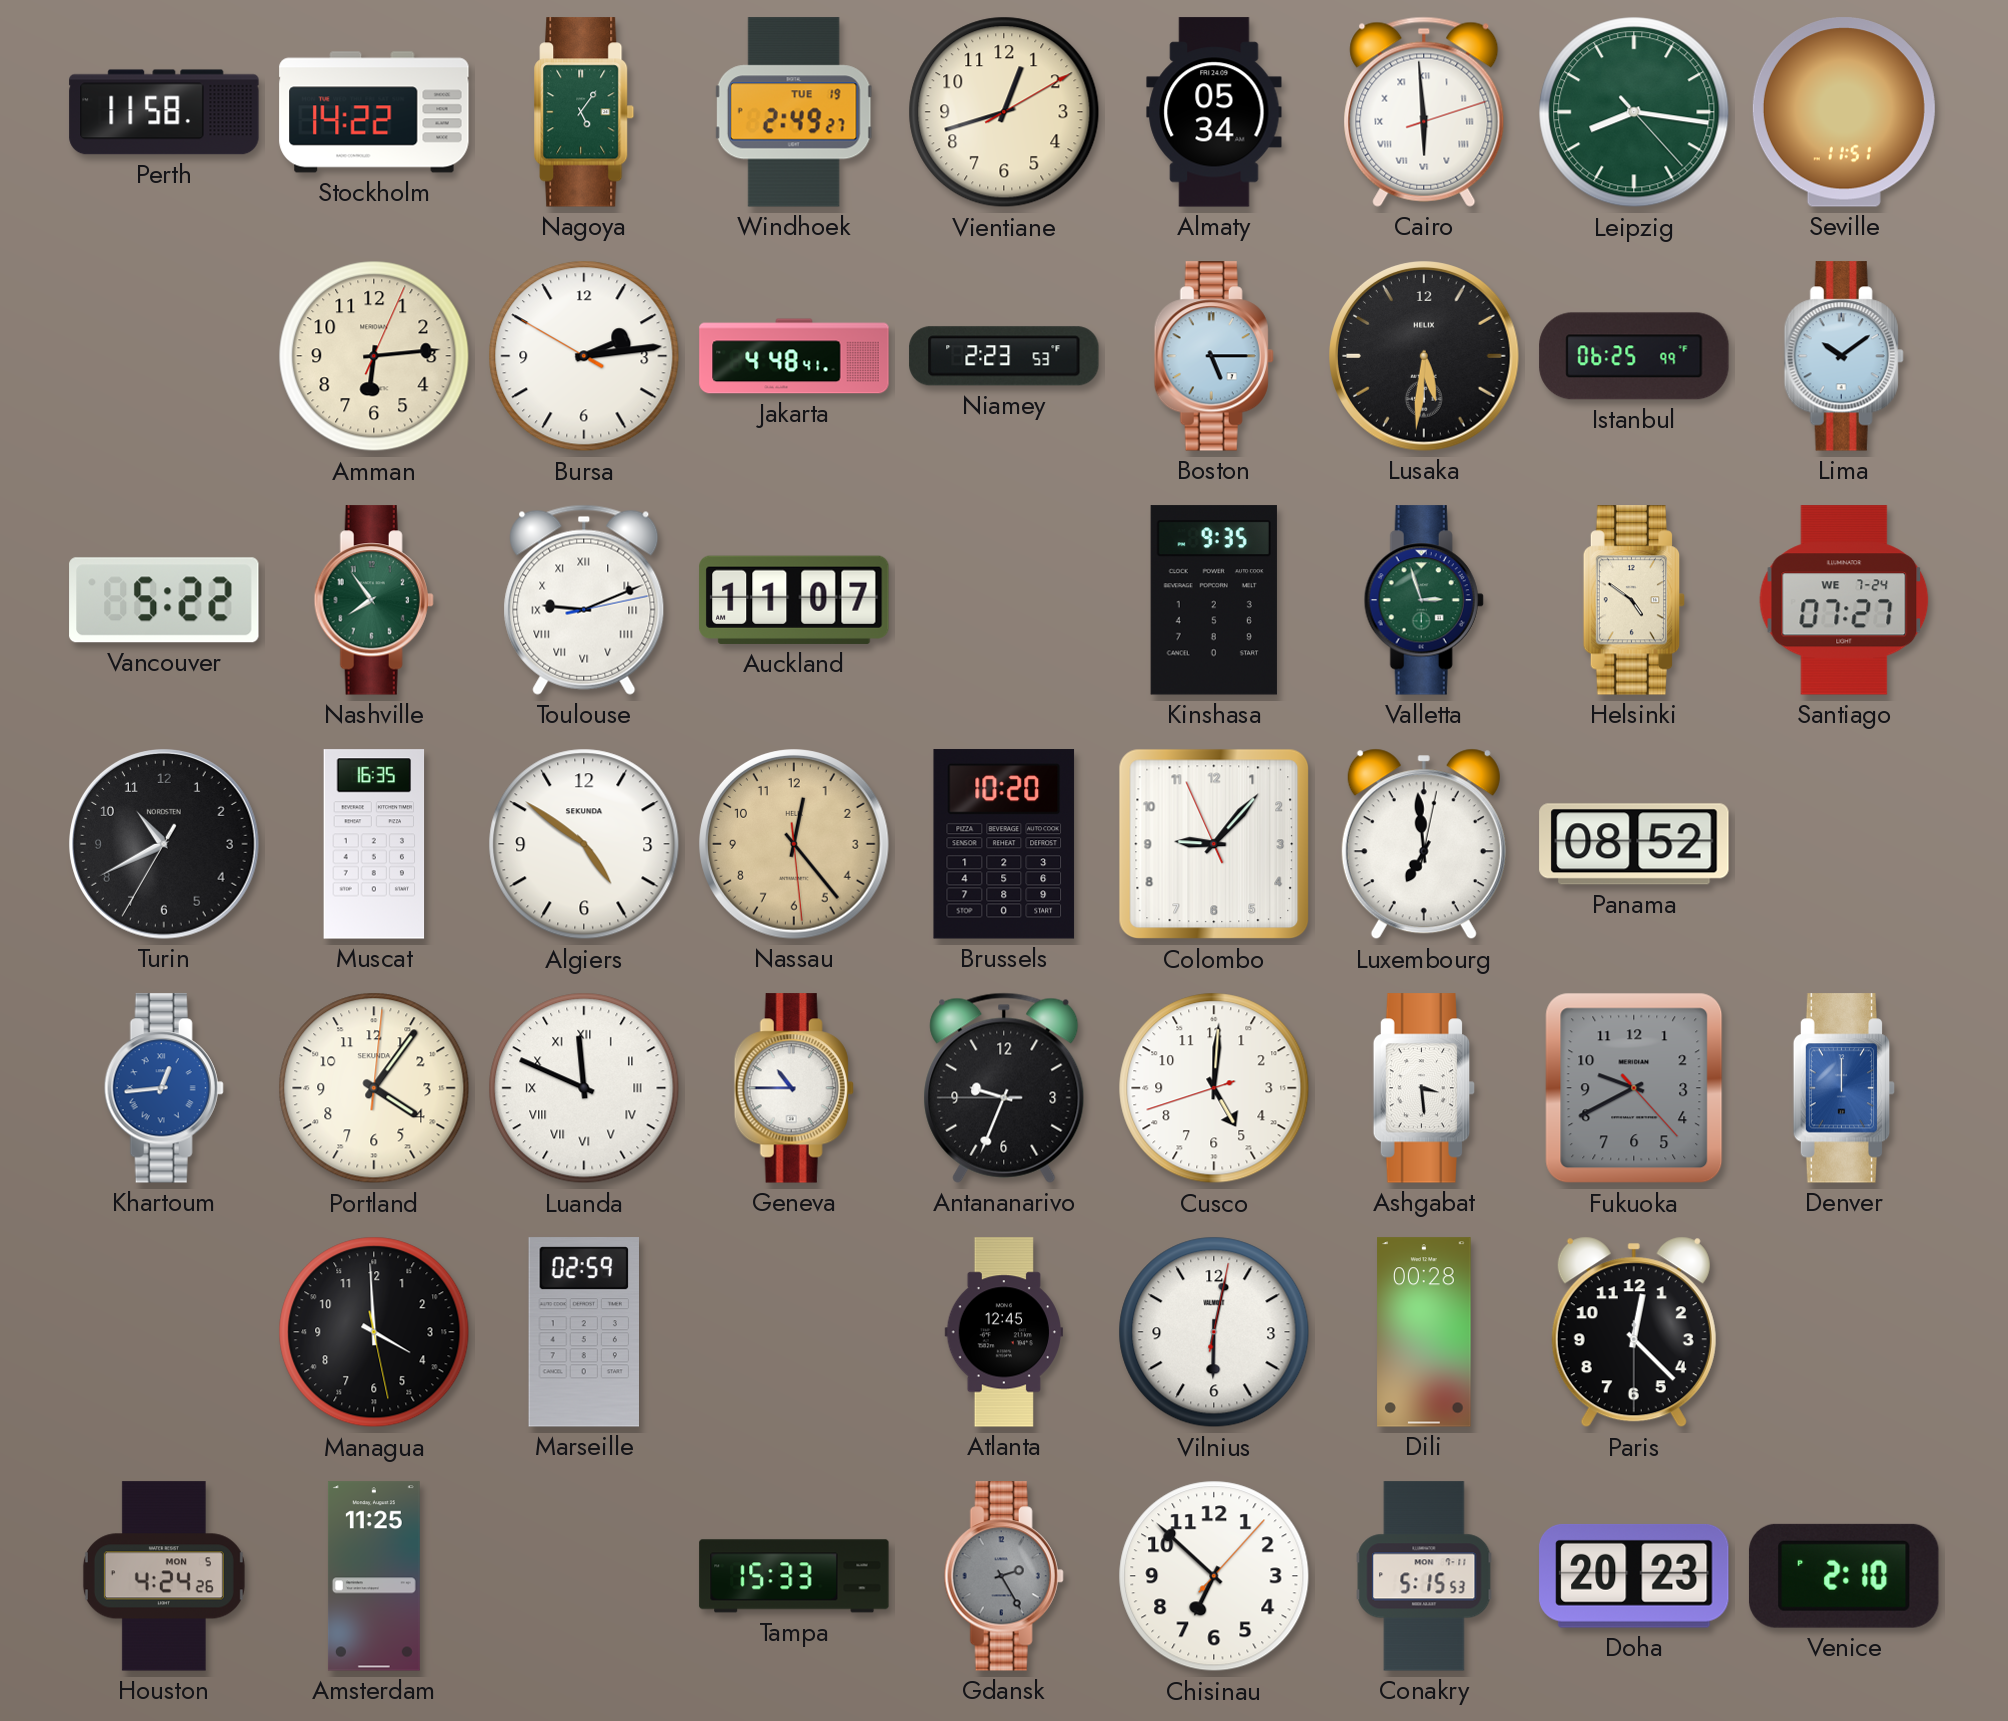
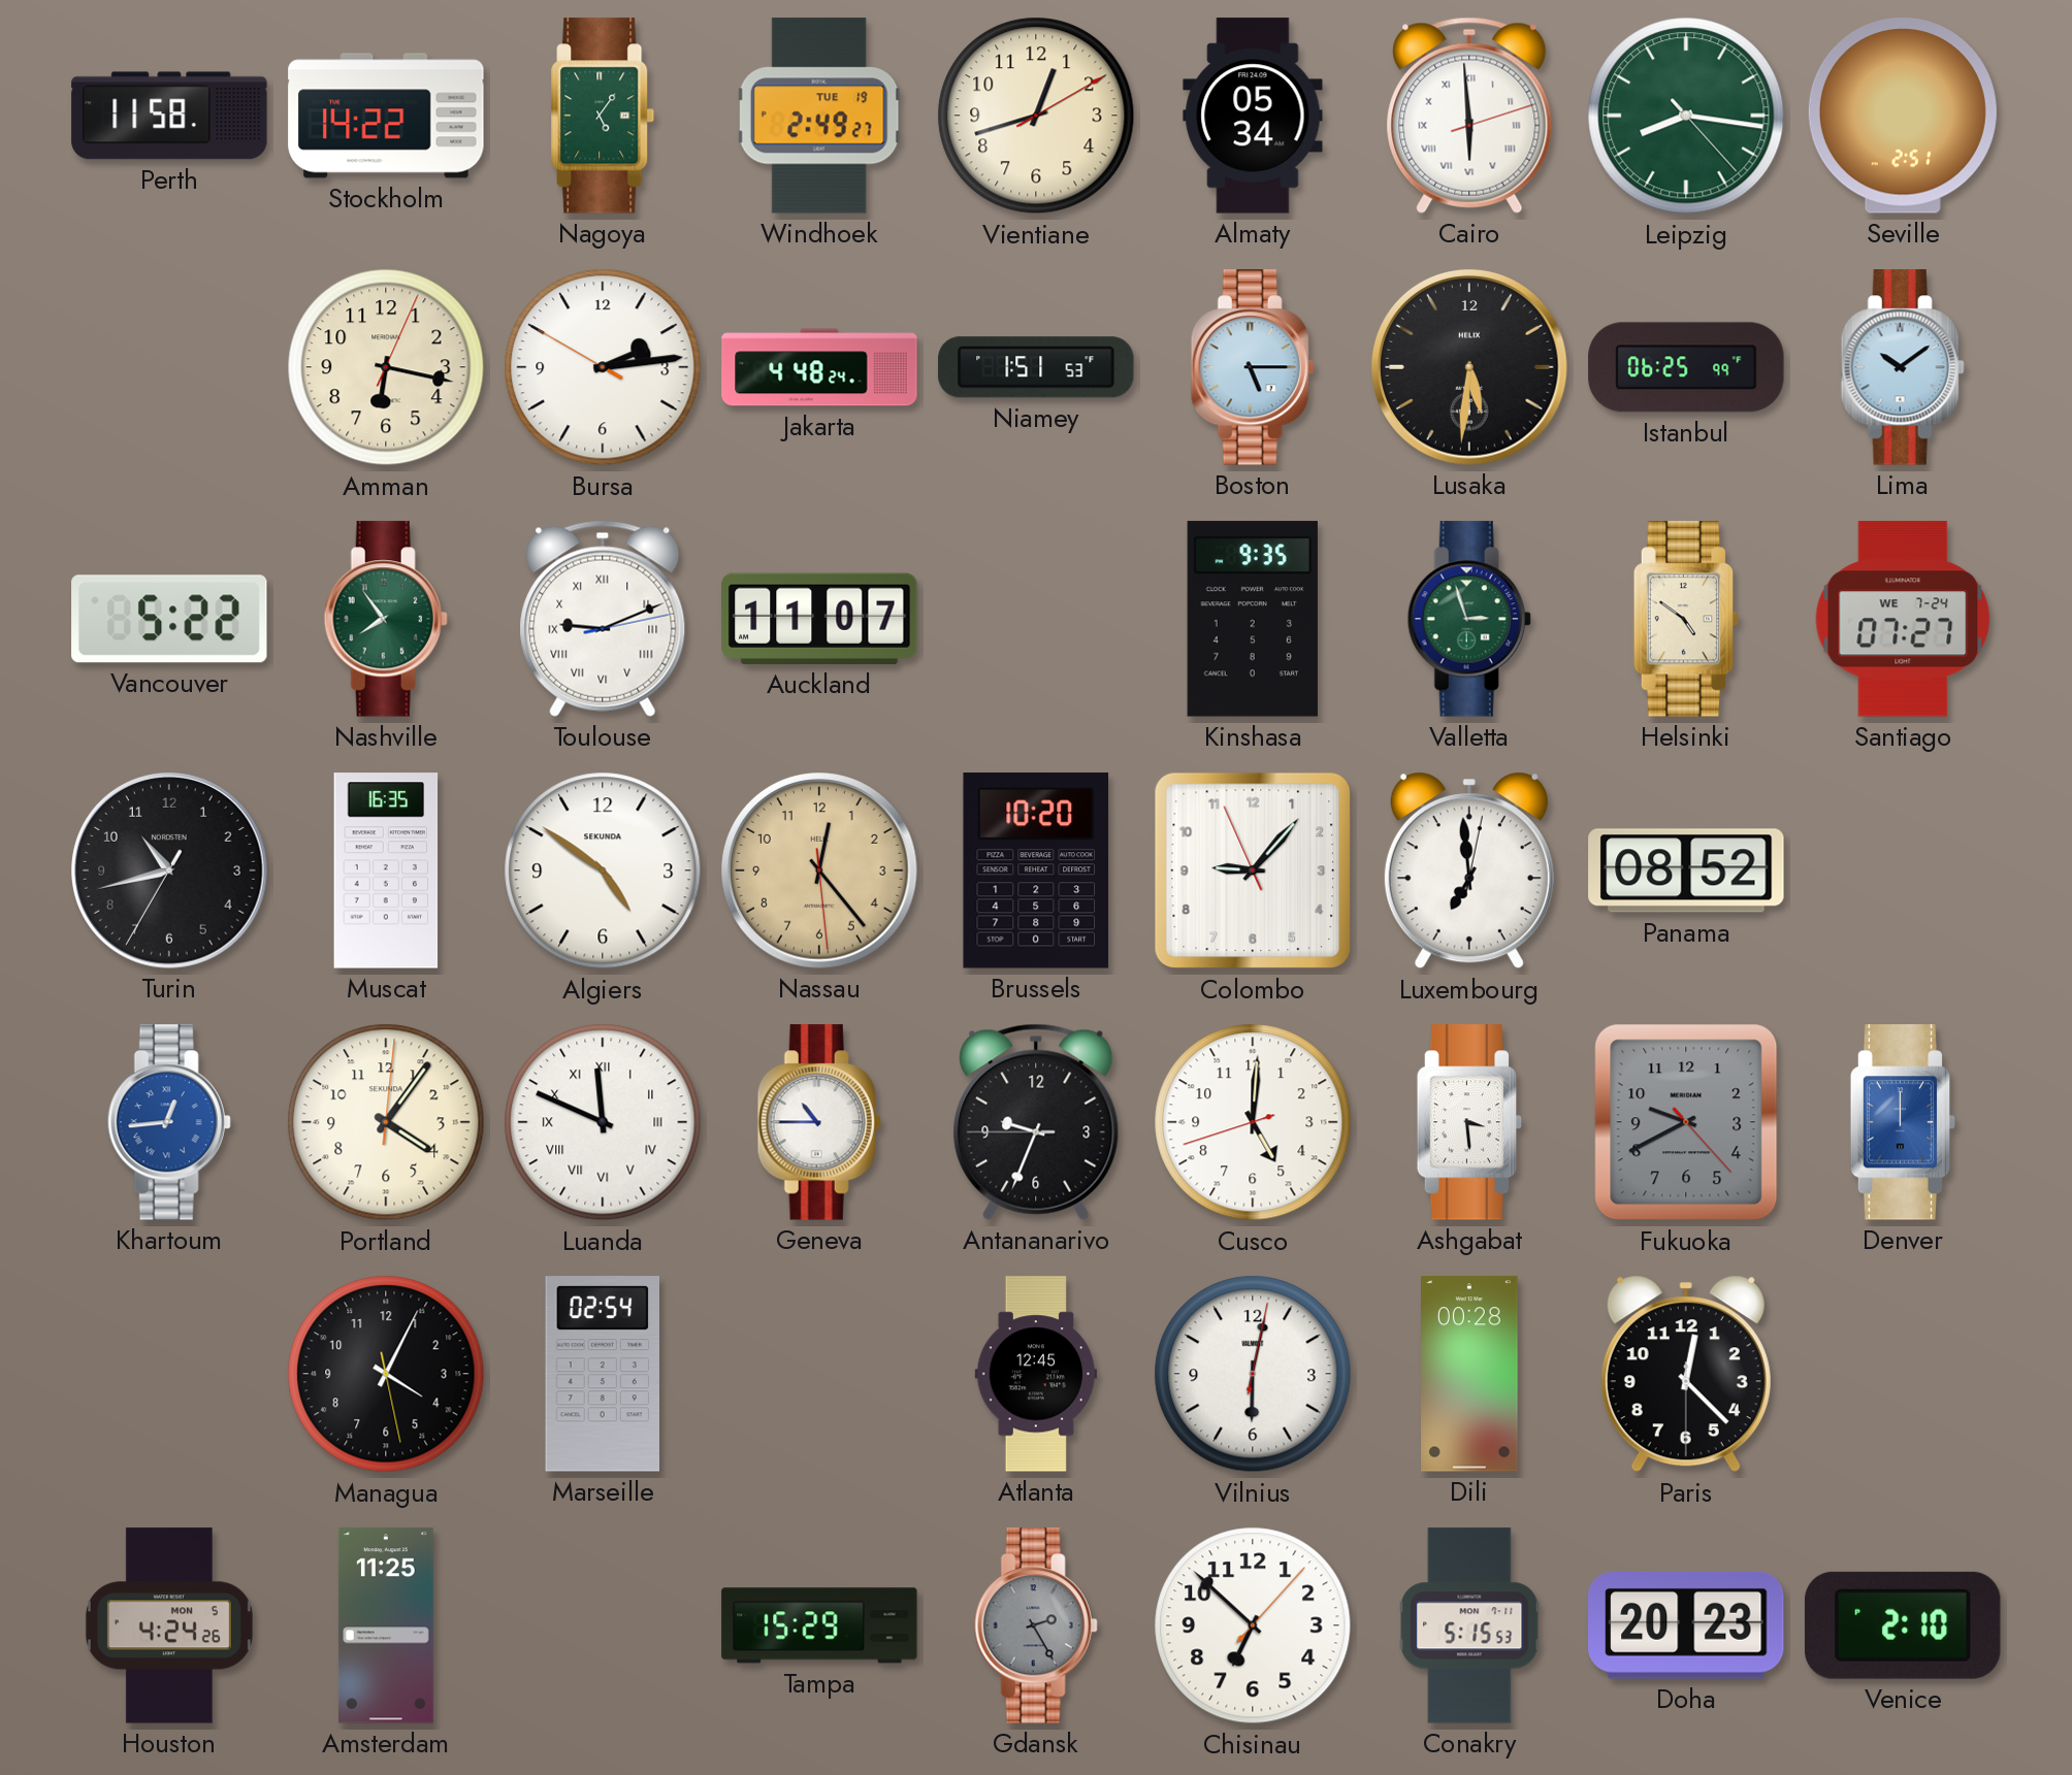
Seville: 11:51 -> 2:51
Amman: 6:14 -> 6:17
Jakarta: 4:48:41 -> 4:48:24
Niamey: 2:23 -> 1:51
Turin: 10:40 -> 10:42
Managua: 3:59 -> 4:04
Marseille: 02:59 -> 02:54
Tampa: 15:33 -> 15:29
